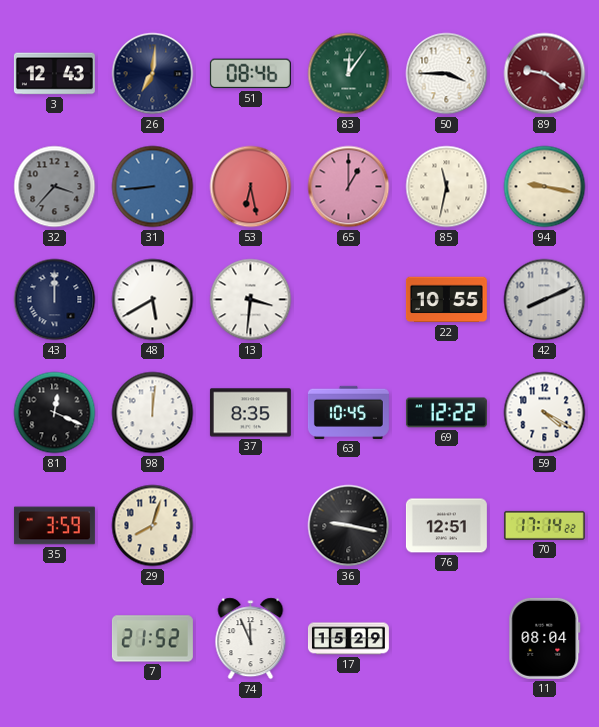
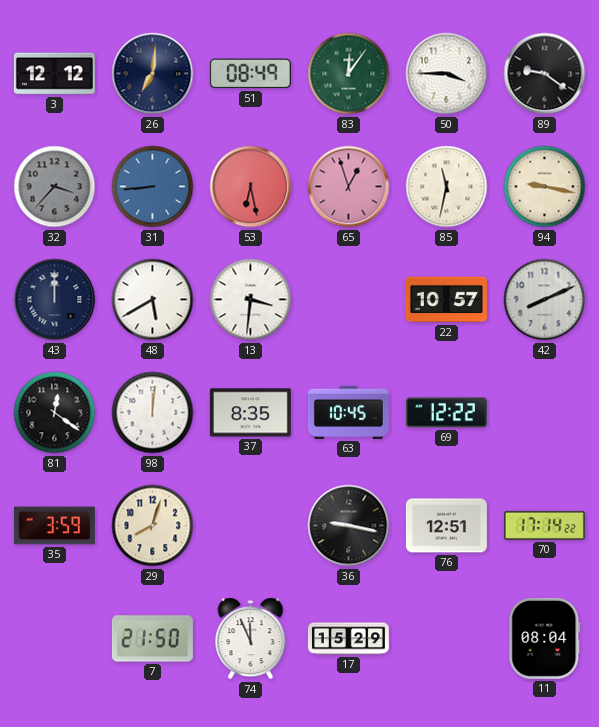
3: 12:43 -> 12:12
51: 08:46 -> 08:49
89 dial: burgundy -> black
65: 1:00 -> 12:57
22: 10:55 -> 10:57
81: 12:19 -> 12:21
59: 4:20 -> none
7: 21:52 -> 21:50
